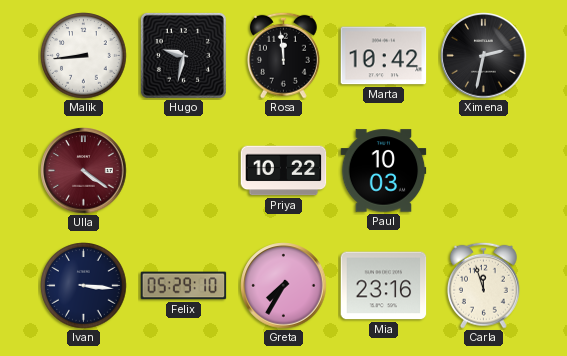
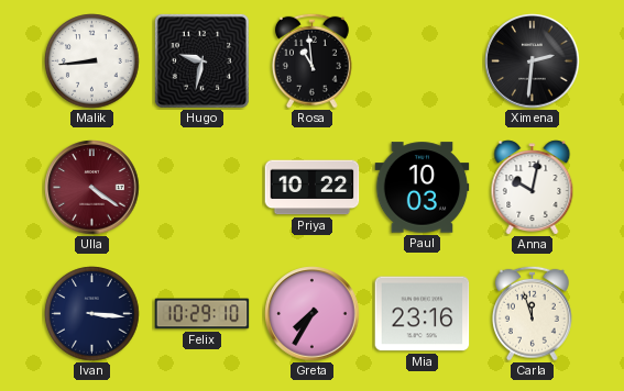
Rosa: 11:59 -> 10:59
Marta: 10:42 -> none
Ximena: 2:32 -> 2:31
Anna: none -> 10:02
Felix: 05:29 -> 10:29
